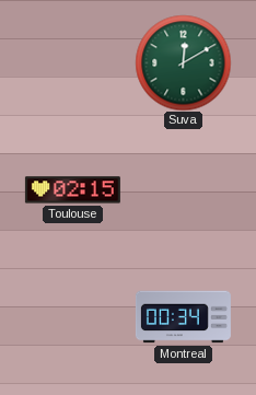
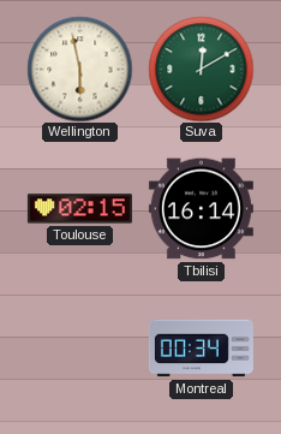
Wellington: none -> 5:58
Tbilisi: none -> 16:14
